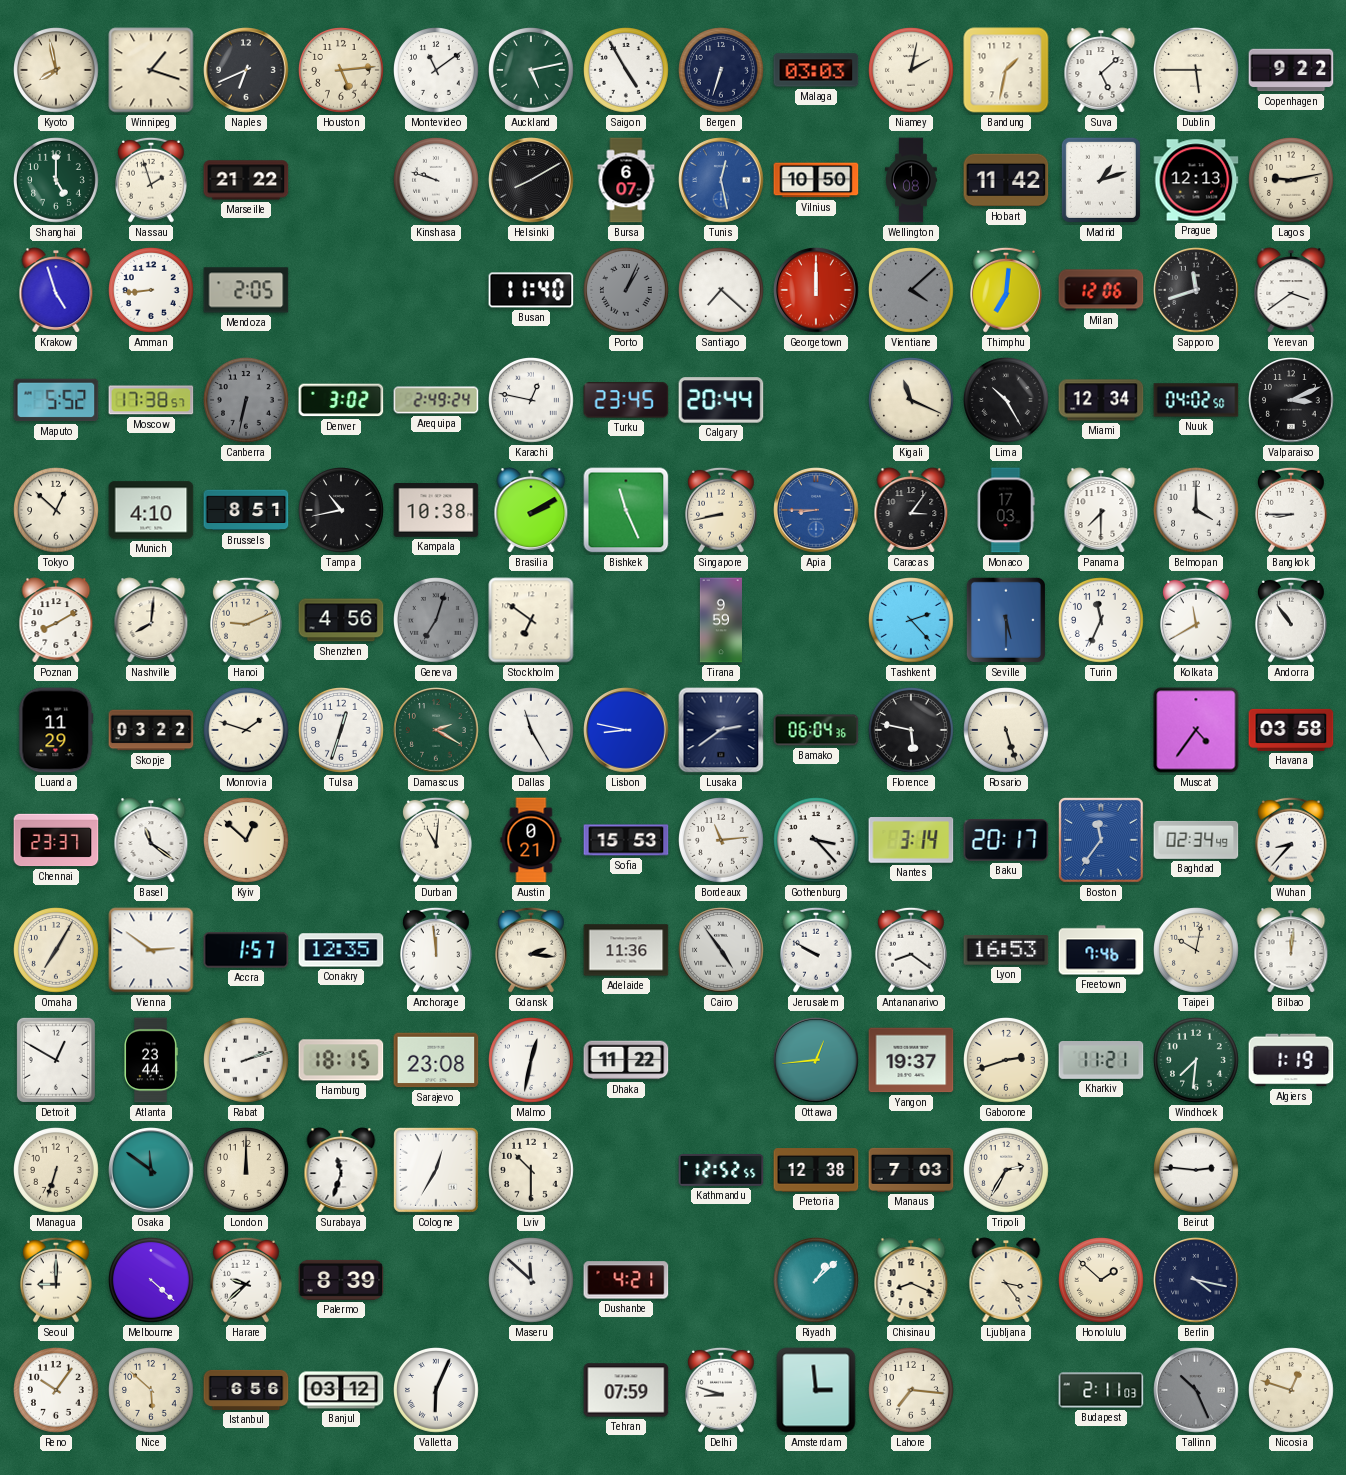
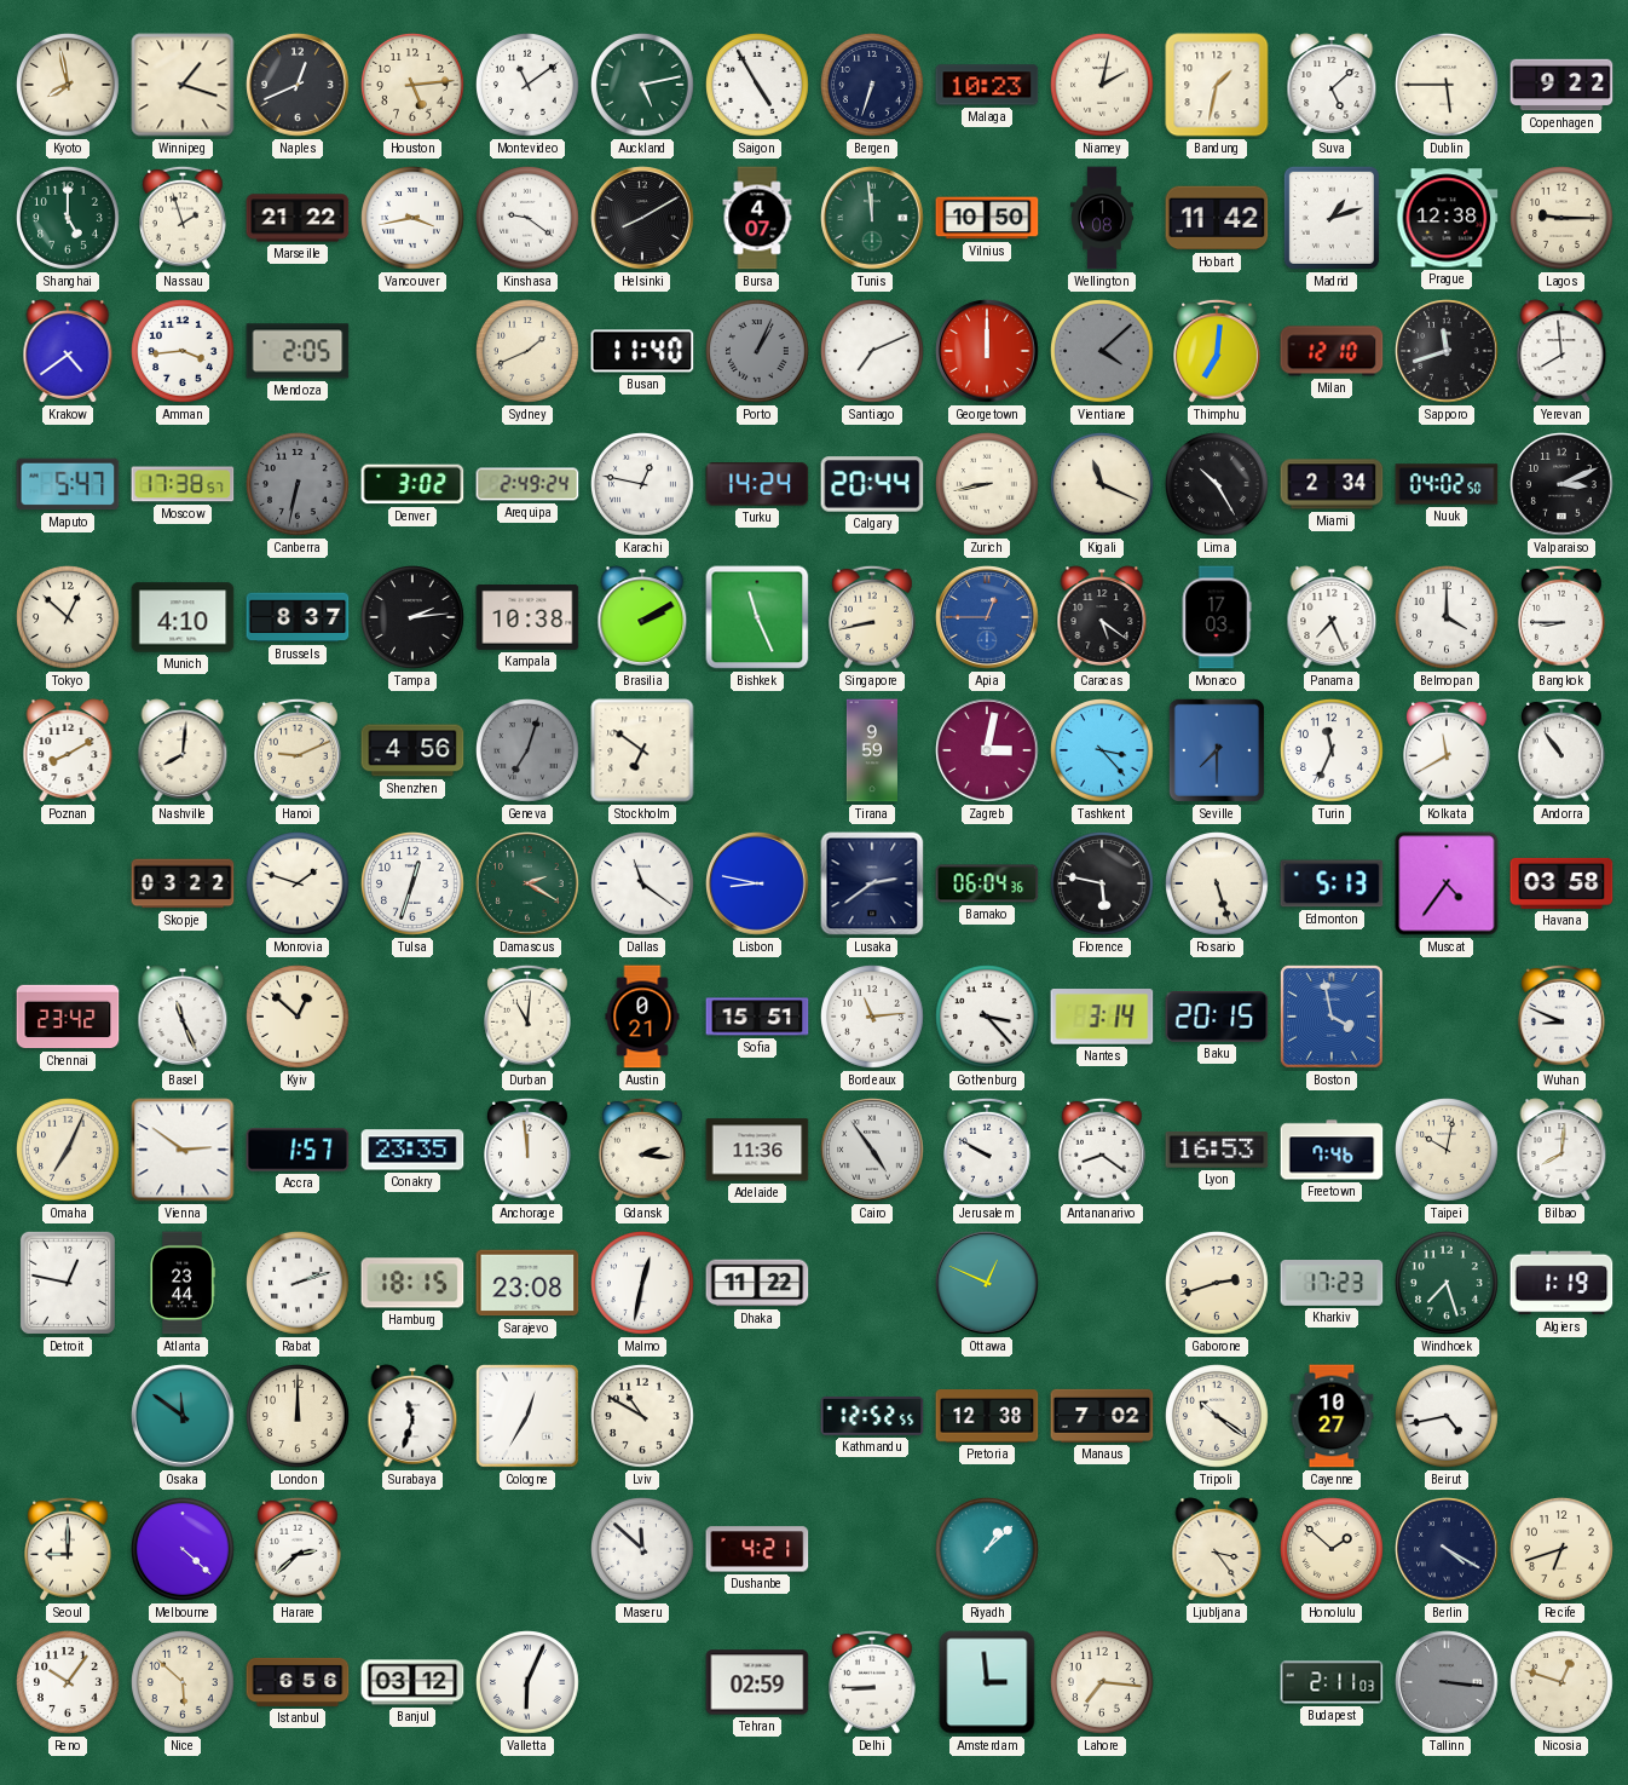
Naples: 6:41 -> 12:41
Malaga: 03:03 -> 10:23
Vancouver: none -> 3:43
Kinshasa: 9:48 -> 9:21
Bursa: 6:07 -> 4:07
Tunis: 12:28 -> 11:59
Tunis dial: blue -> green
Prague: 12:13 -> 12:38
Lagos: 9:13 -> 9:15
Krakow: 4:57 -> 4:39
Amman: 8:44 -> 3:44
Sydney: none -> 1:41
Santiago: 7:22 -> 7:11
Milan: 12:06 -> 12:10
Yerevan: 3:39 -> 7:59
Maputo: 5:52 -> 5:47
Turku: 23:45 -> 14:24
Zurich: none -> 8:43
Miami: 12:34 -> 2:34
Brussels: 8:51 -> 8:37
Tampa: 10:43 -> 2:14
Apia: 8:45 -> 12:45
Caracas: 3:06 -> 5:21
Panama: 7:30 -> 7:26
Zagreb: none -> 3:02
Tashkent: 2:23 -> 3:23
Seville: 5:30 -> 7:30
Luanda: 11:29 -> none
Dallas: 11:25 -> 11:21
Edmonton: none -> 5:13
Chennai: 23:37 -> 23:42
Basel: 11:21 -> 11:26
Sofia: 15:53 -> 15:51
Baku: 20:17 -> 20:15
Boston: 11:36 -> 3:58
Baghdad: 02:34 -> none
Wuhan: 8:37 -> 8:49
Omaha: 7:05 -> 7:04
Conakry: 12:35 -> 23:35
Bilbao: 12:01 -> 8:01
Detroit: 12:50 -> 12:47
Ottawa: 12:44 -> 12:49
Yangon: 19:37 -> none
Kharkiv: 11:21 -> 17:23
Windhoek: 7:31 -> 7:27
Managua: 6:33 -> none
Lviv: 10:30 -> 10:50
Manaus: 7:03 -> 7:02
Tripoli: 2:35 -> 10:21
Cayenne: none -> 10:27
Beirut: 2:46 -> 4:43
Harare: 9:38 -> 2:38
Palermo: 8:39 -> none
Chisinau: 8:19 -> none
Berlin: 4:17 -> 4:20
Recife: none -> 6:42
Tehran: 07:59 -> 02:59
Delhi: 8:48 -> 8:45
Tallinn: 10:26 -> 3:16
